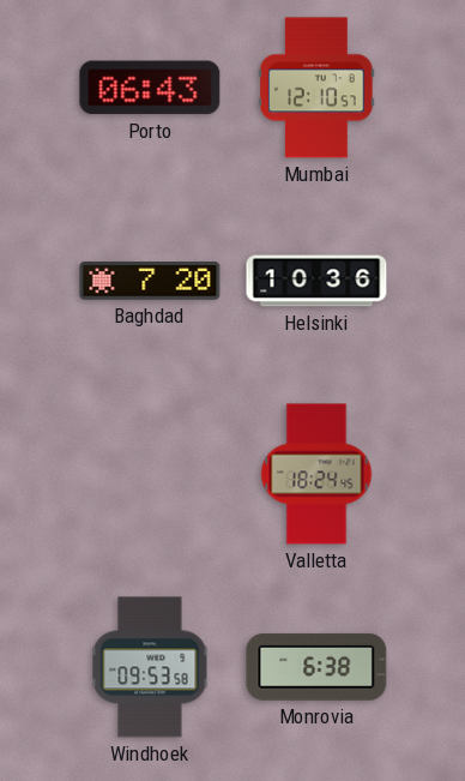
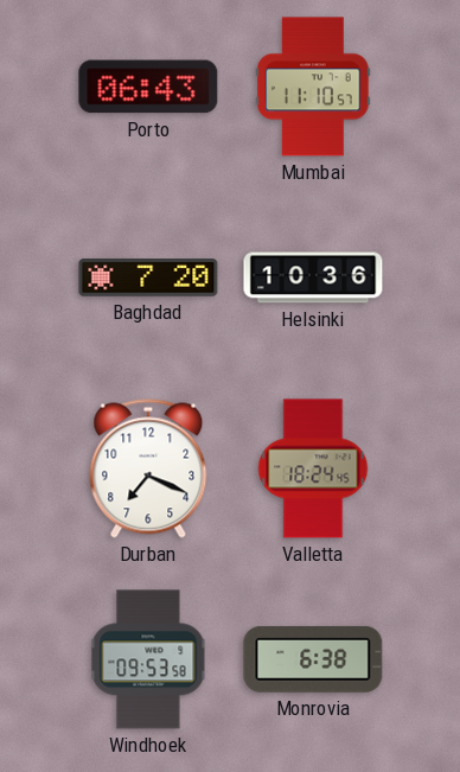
Mumbai: 12:10 -> 11:10
Durban: none -> 7:19
